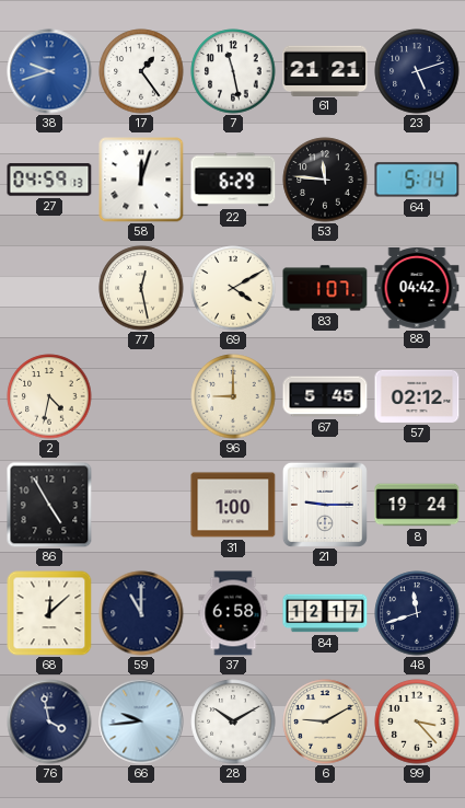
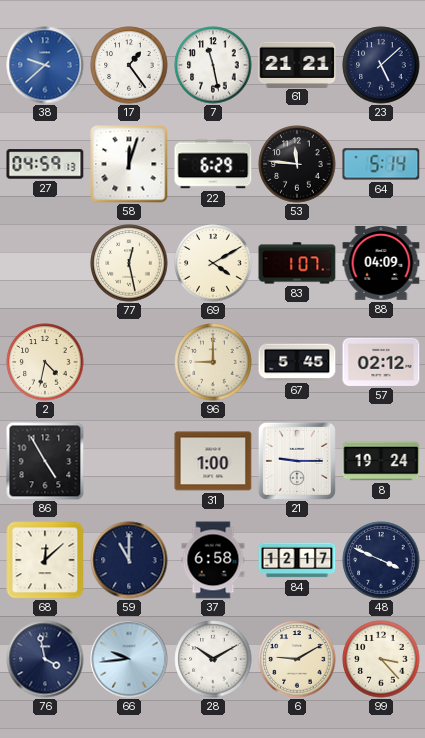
38: 9:42 -> 9:38
23: 5:12 -> 5:08
88: 04:42 -> 04:09
48: 11:42 -> 3:49
